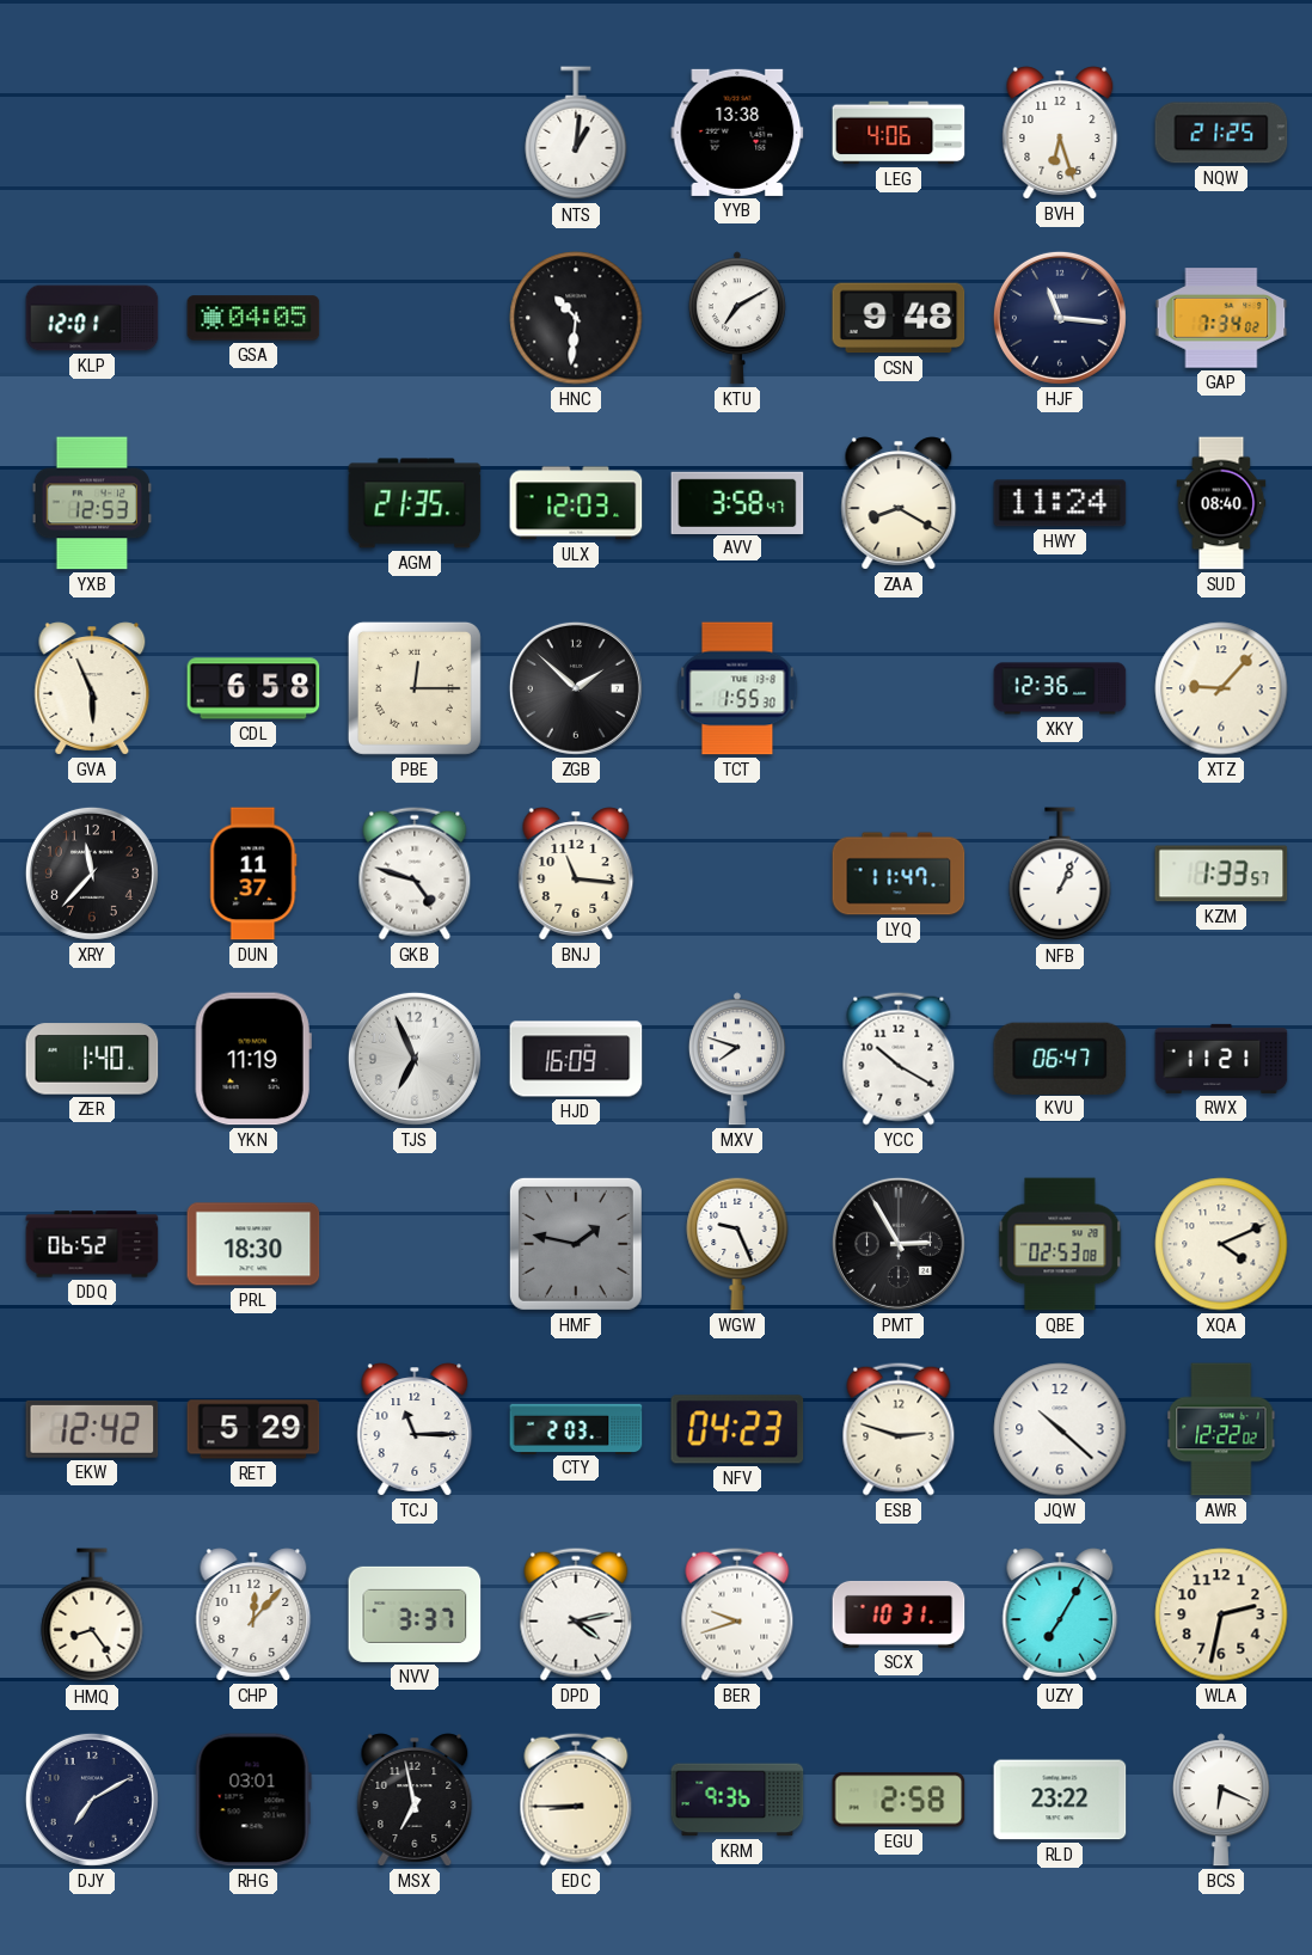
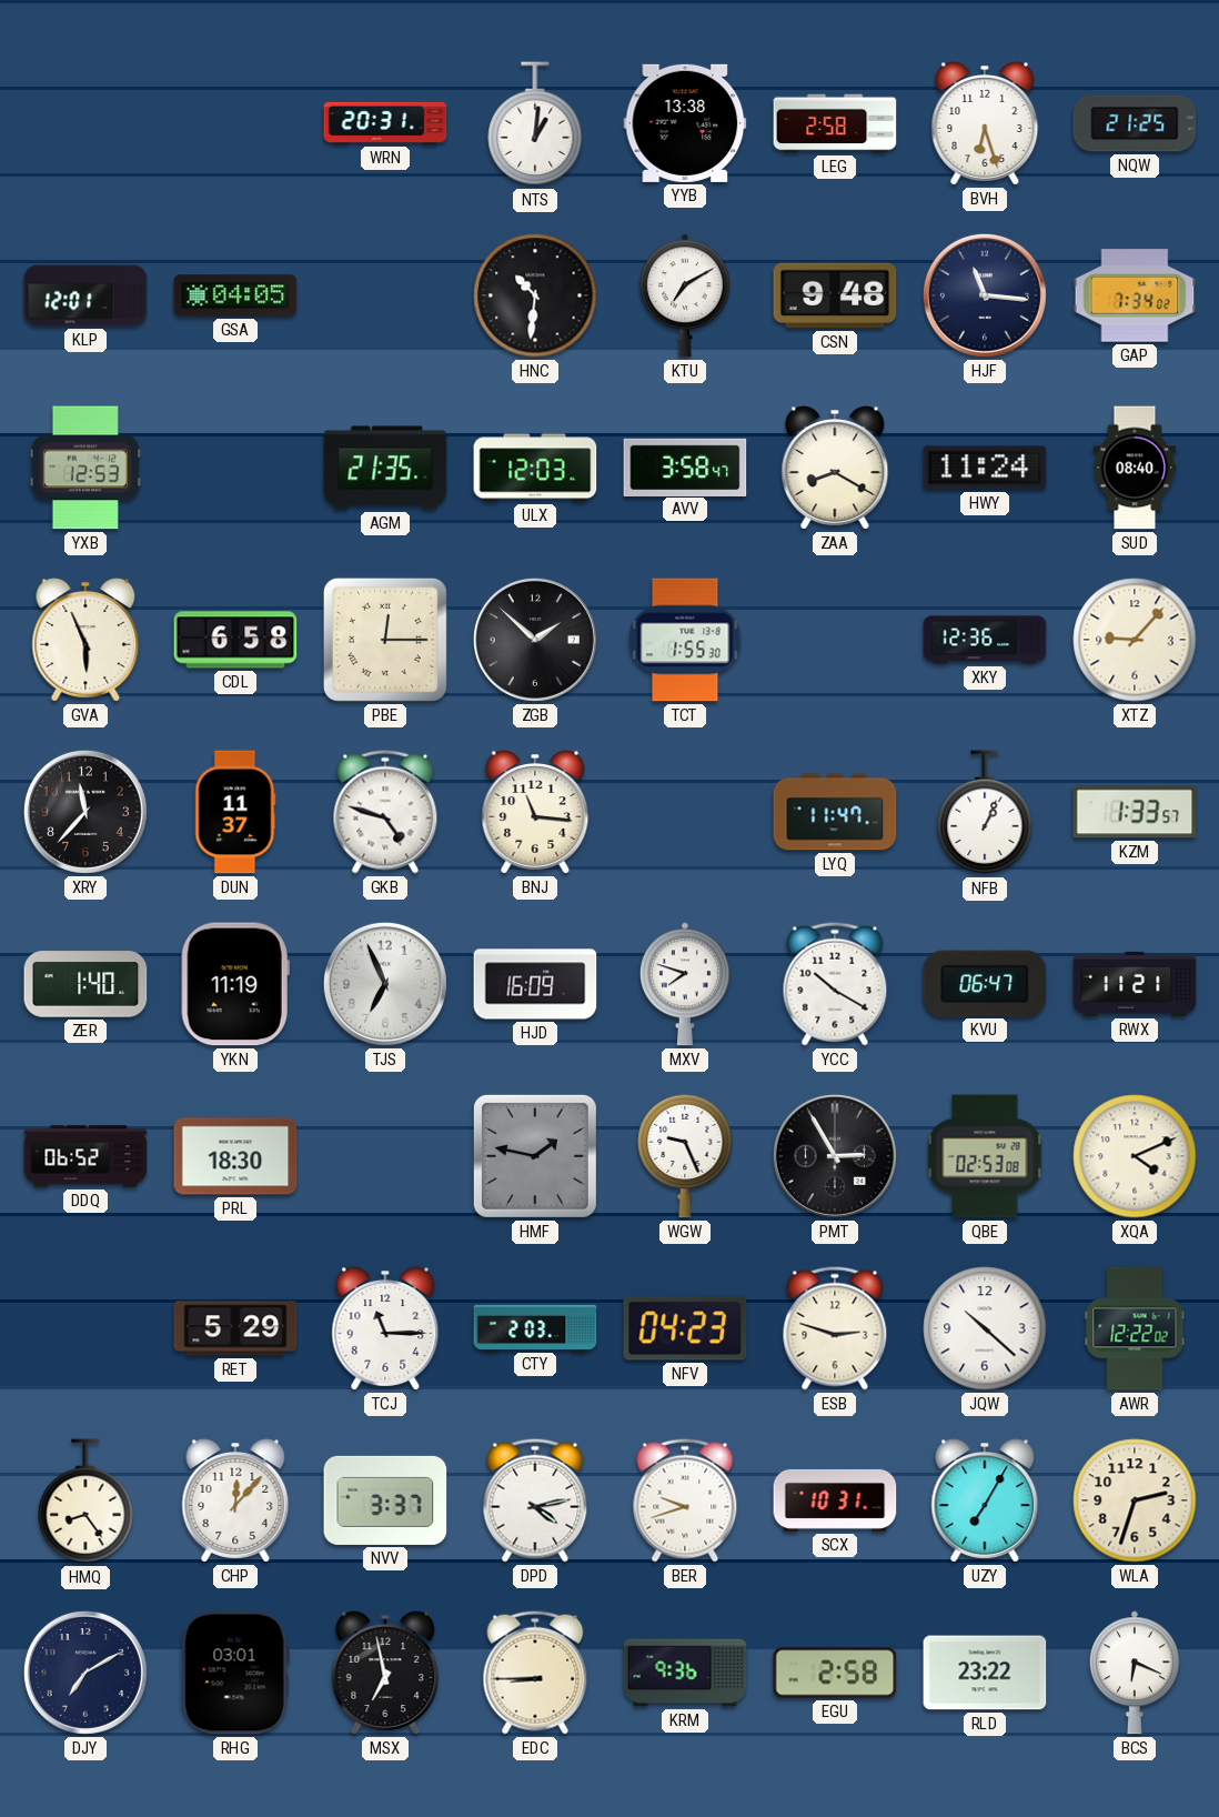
WRN: none -> 20:31
LEG: 4:06 -> 2:58
EKW: 12:42 -> none
WLA: 2:32 -> 2:33
